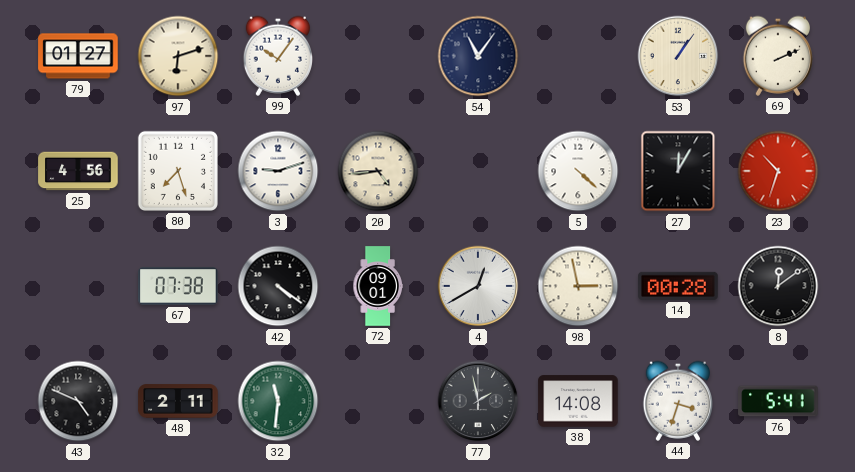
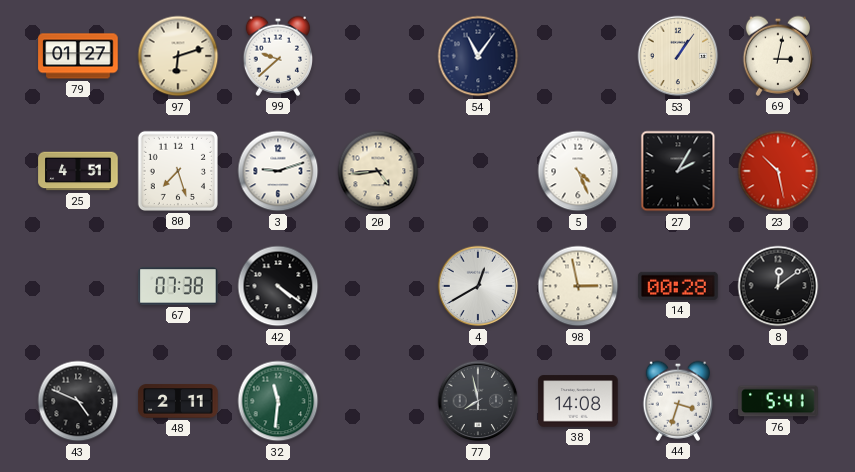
99: 10:06 -> 9:38
69: 2:11 -> 3:02
25: 4:56 -> 4:51
5: 4:22 -> 4:26
27: 12:05 -> 2:05
23: 10:33 -> 10:28
72: 09:01 -> none
77: 1:58 -> 7:58
